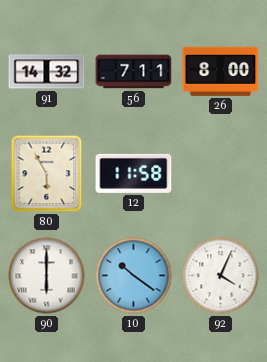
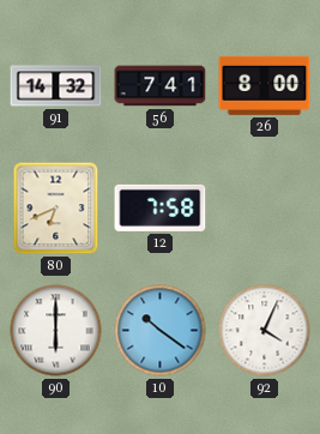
56: 7:11 -> 7:41
80: 5:55 -> 6:41
12: 11:58 -> 7:58
